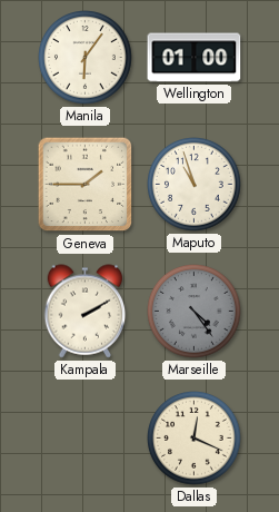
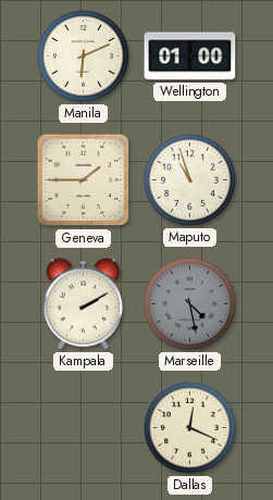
Manila: 6:06 -> 6:11
Marseille: 4:24 -> 4:28
